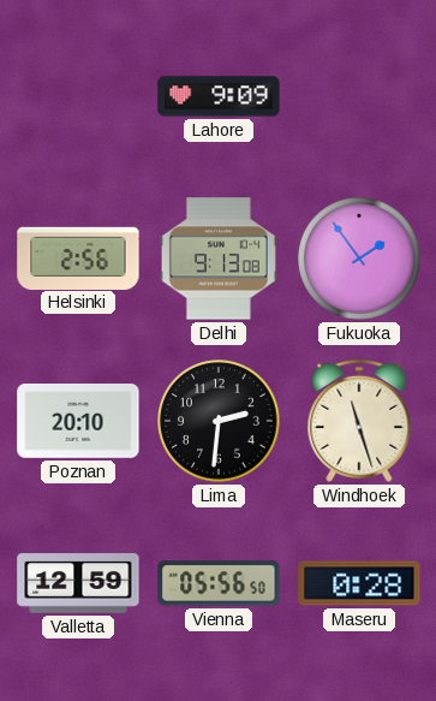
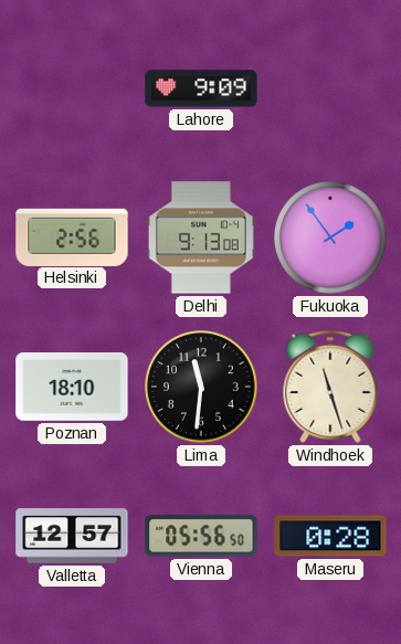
Poznan: 20:10 -> 18:10
Lima: 2:31 -> 11:31
Valletta: 12:59 -> 12:57
